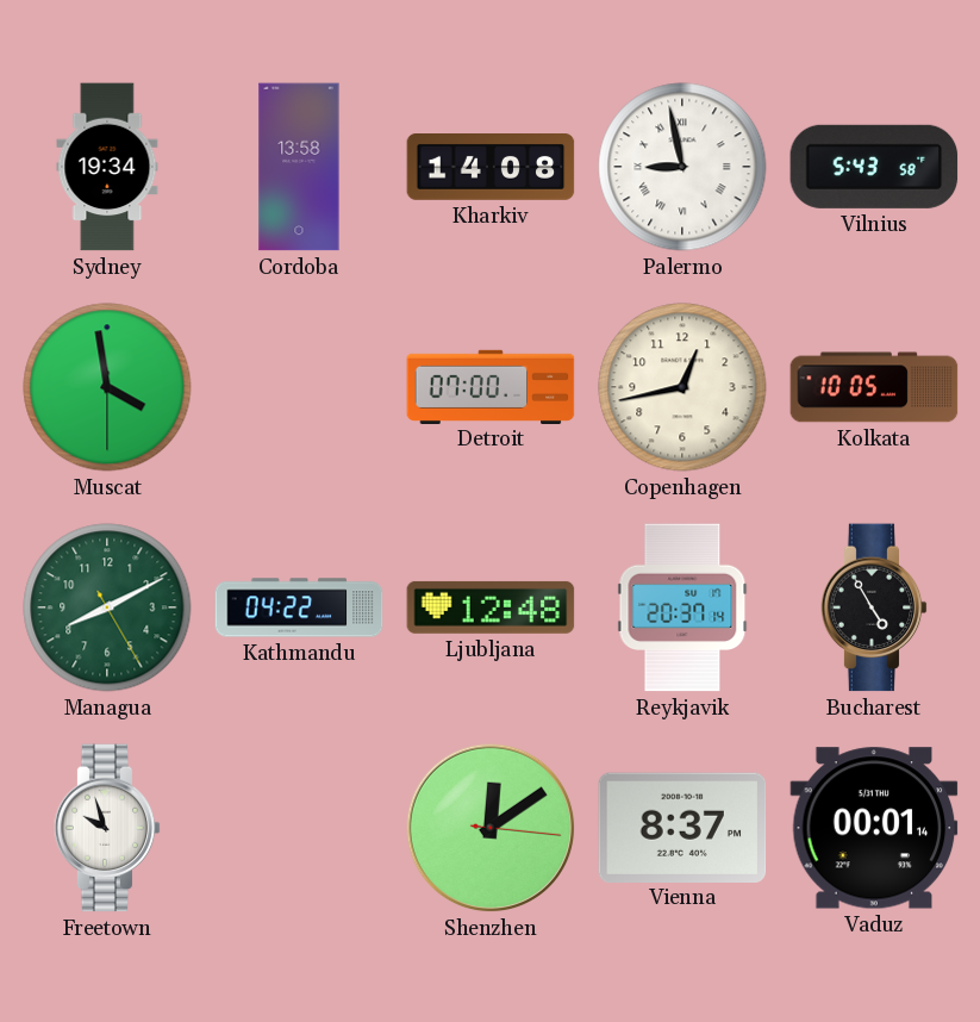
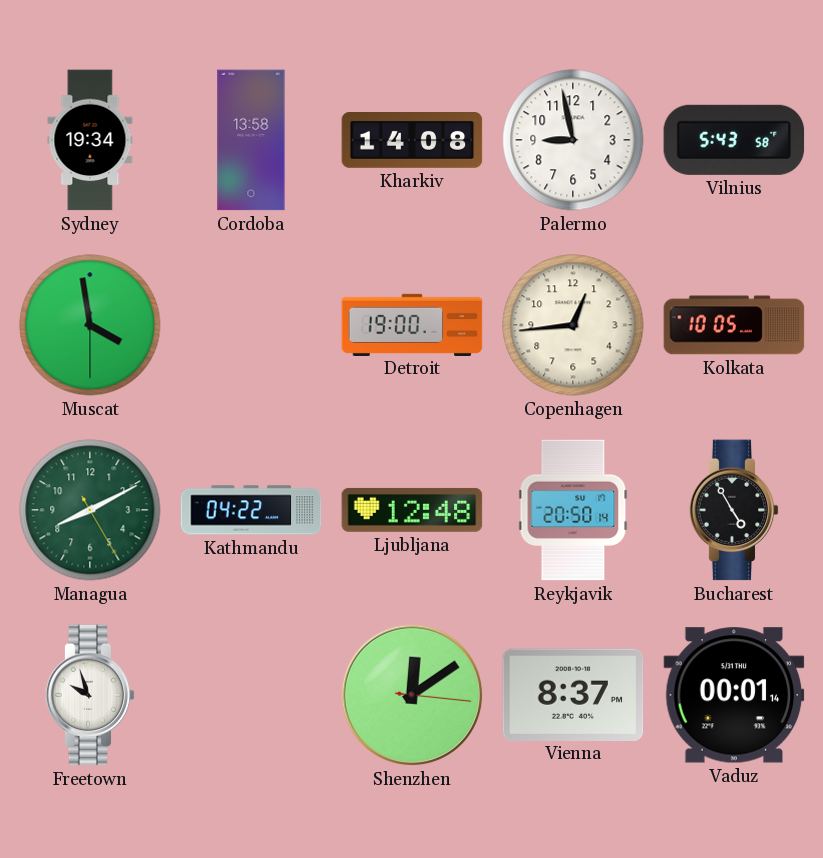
Palermo numerals: Roman -> Arabic
Detroit: 07:00 -> 19:00
Copenhagen: 12:43 -> 12:44
Reykjavik: 20:37 -> 20:50
